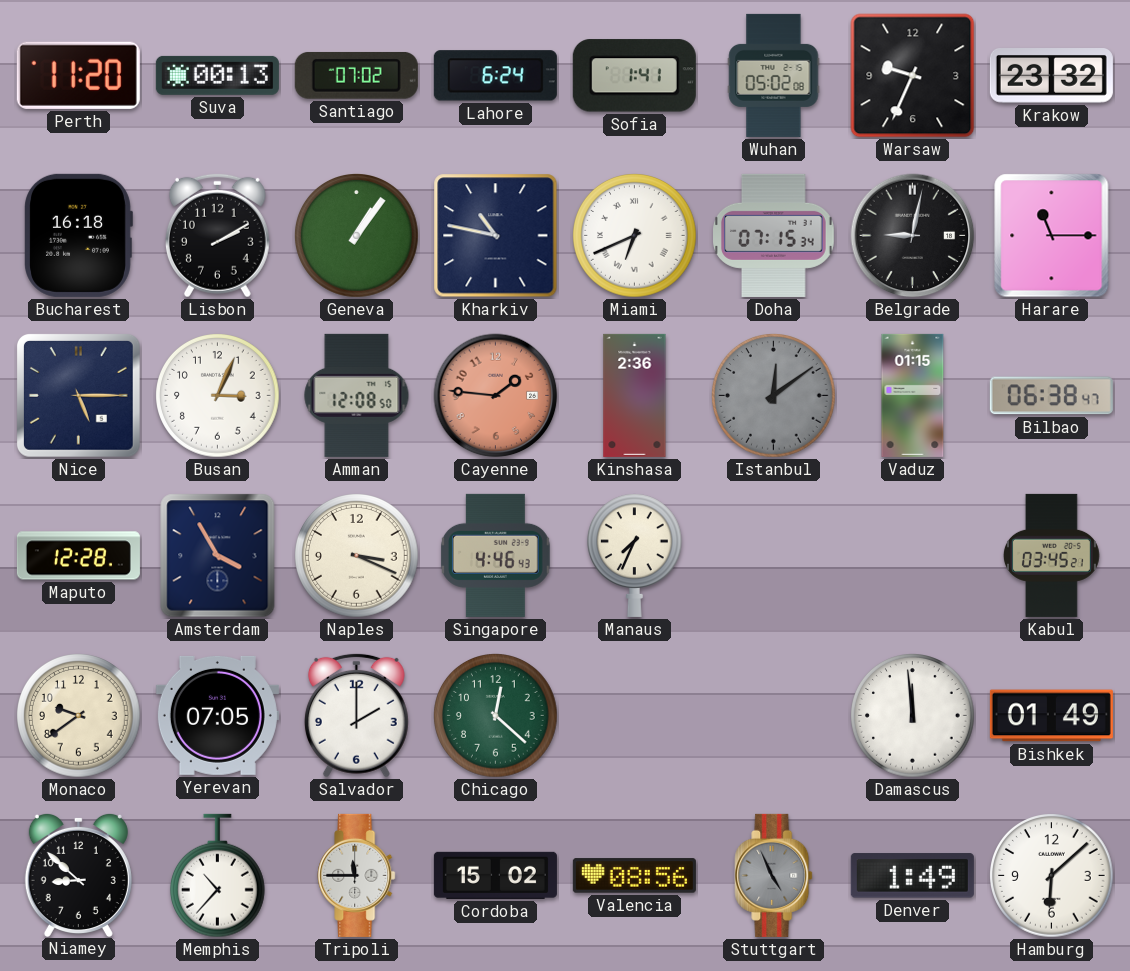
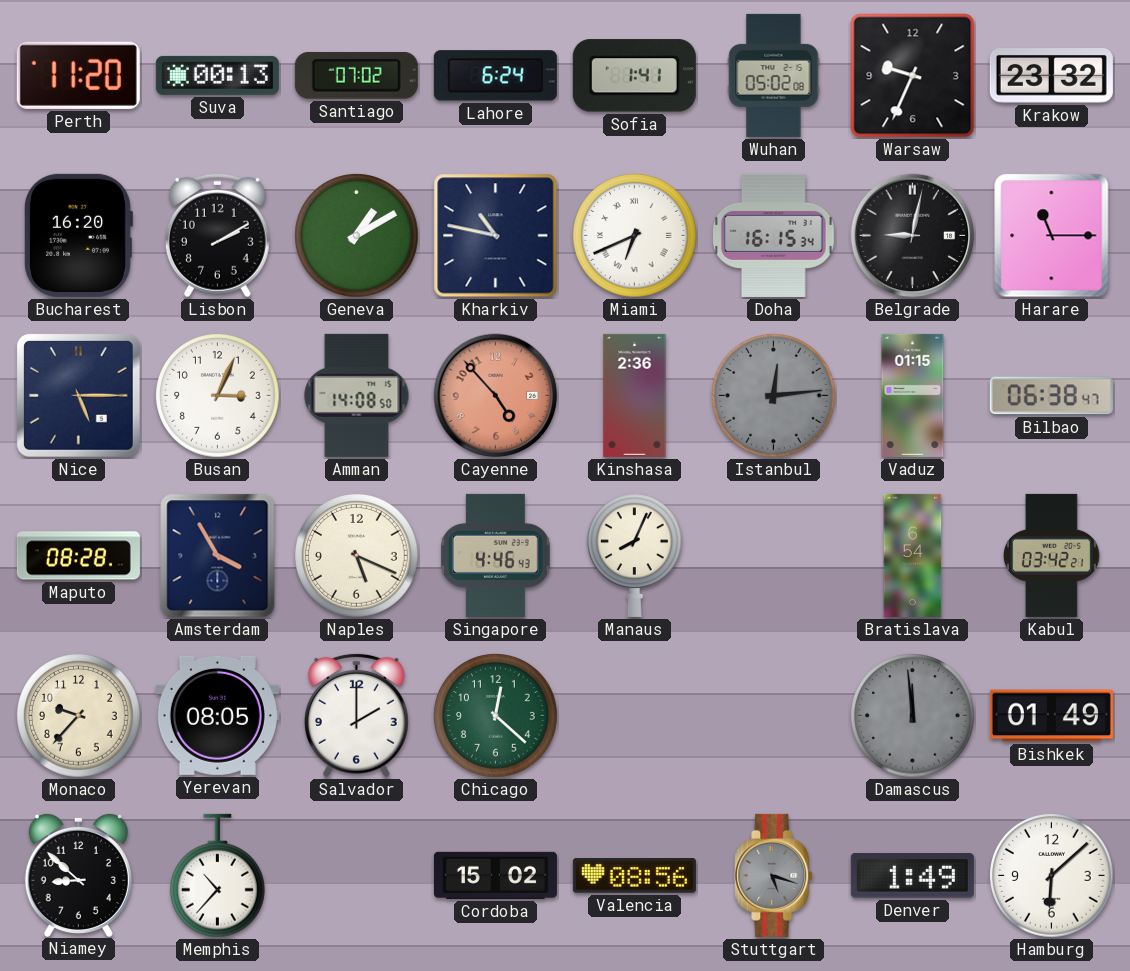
Bucharest: 16:18 -> 16:20
Geneva: 1:06 -> 1:10
Doha: 07:15 -> 16:15
Amman: 12:08 -> 14:08
Cayenne: 1:46 -> 4:53
Istanbul: 12:09 -> 12:14
Maputo: 12:28 -> 08:28
Naples: 3:19 -> 5:19
Manaus: 7:34 -> 8:04
Bratislava: none -> 6:54
Kabul: 03:45 -> 03:42
Monaco: 9:39 -> 9:37
Yerevan: 07:05 -> 08:05
Damascus dial: white -> grey
Tripoli: 11:45 -> none
Stuttgart: 4:56 -> 5:18
